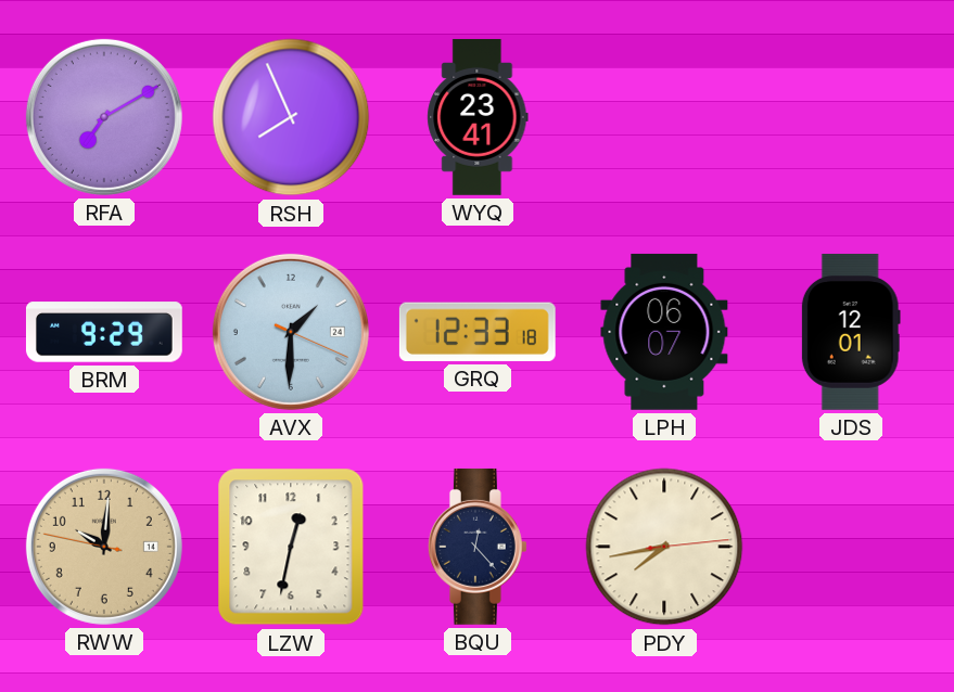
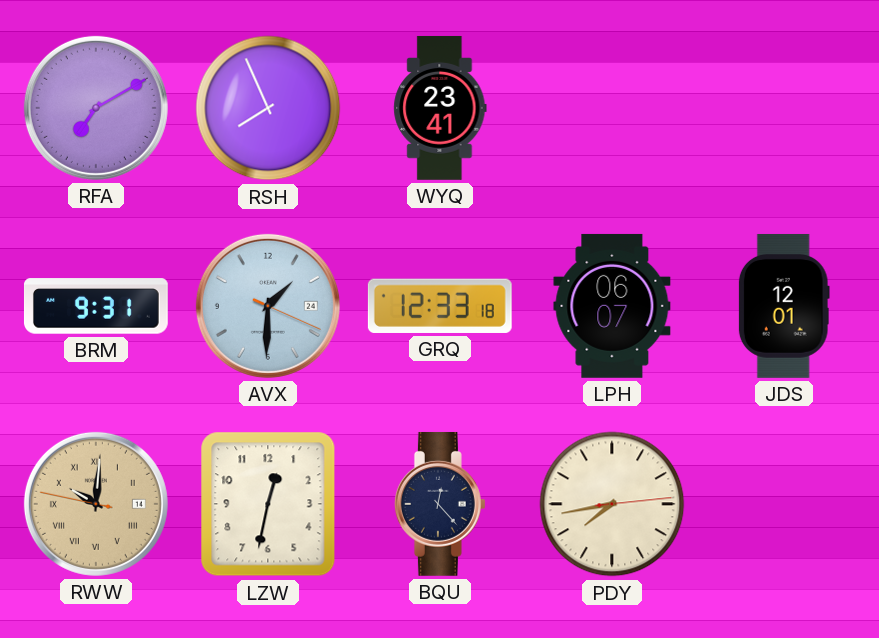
BRM: 9:29 -> 9:31
RWW numerals: Arabic -> Roman
